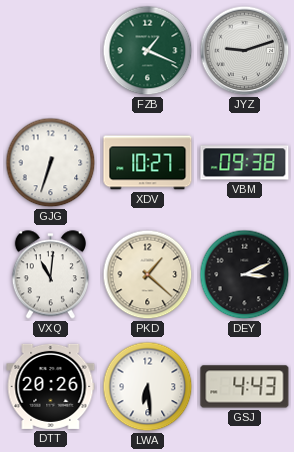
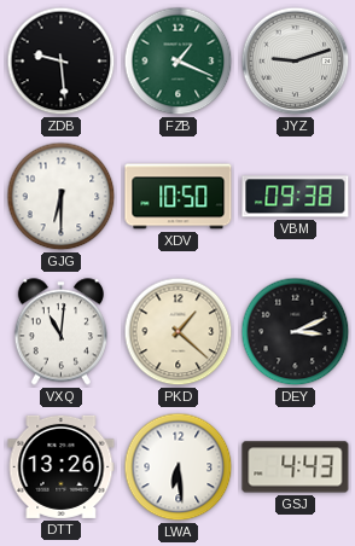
ZDB: none -> 9:29
GJG: 6:33 -> 6:30
XDV: 10:27 -> 10:50
DTT: 20:26 -> 13:26
